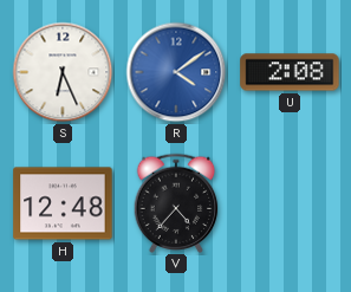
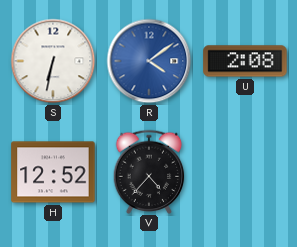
S: 6:26 -> 6:32
H: 12:48 -> 12:52
